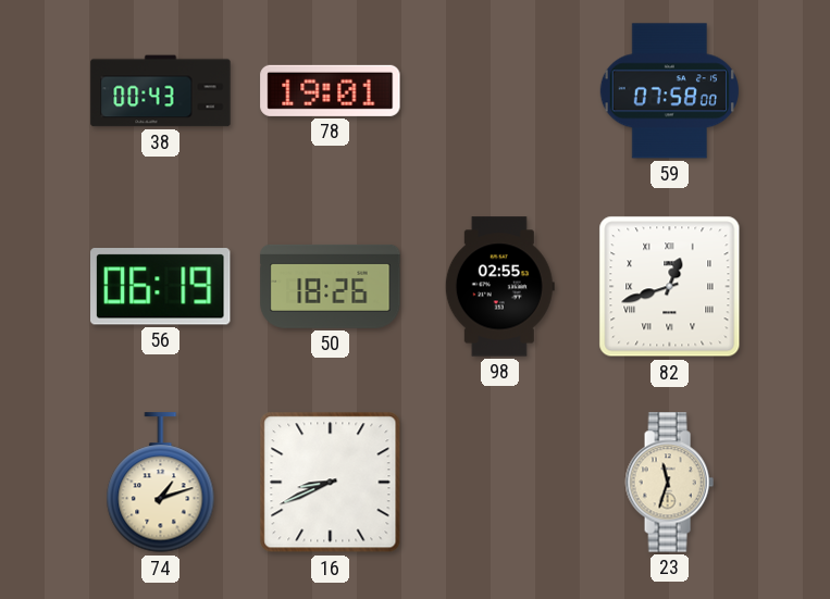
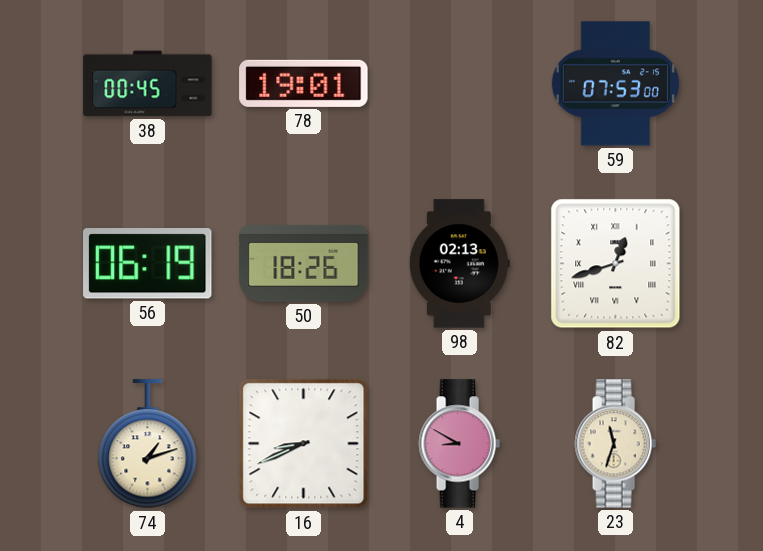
38: 00:43 -> 00:45
59: 07:58 -> 07:53
98: 02:55 -> 02:13
4: none -> 8:50
